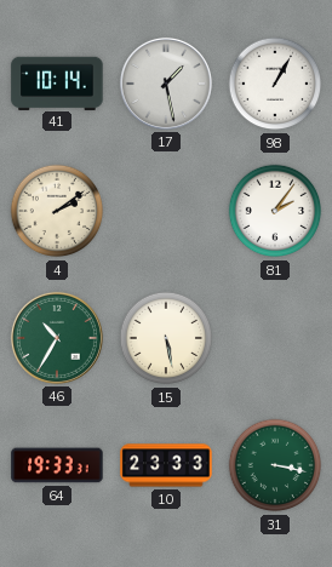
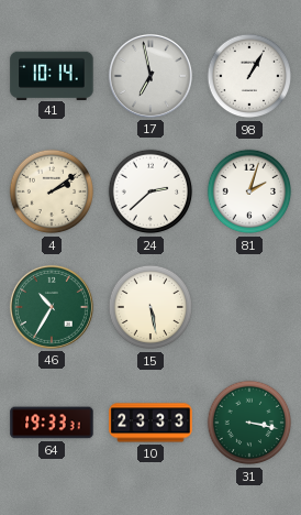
17: 1:28 -> 6:58
24: none -> 2:38
81: 2:06 -> 2:03
